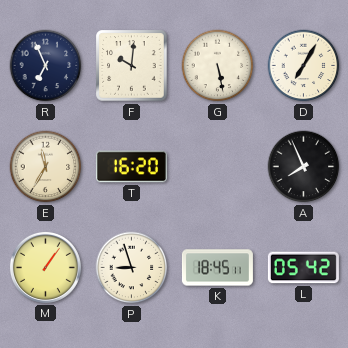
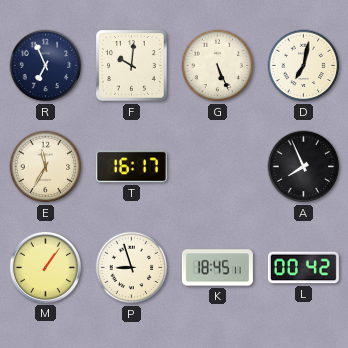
G: 5:28 -> 5:26
D: 7:05 -> 7:02
T: 16:20 -> 16:17
L: 05:42 -> 00:42
